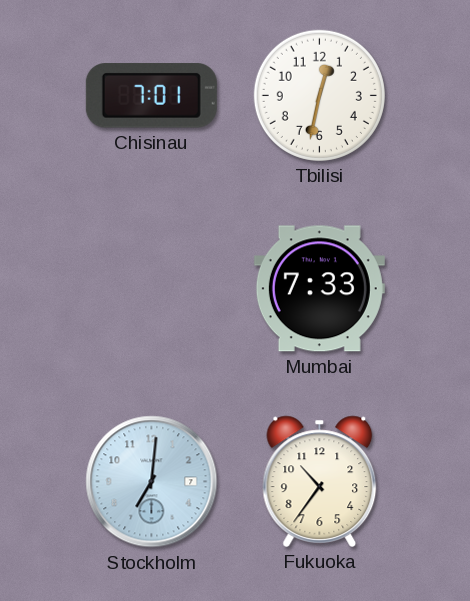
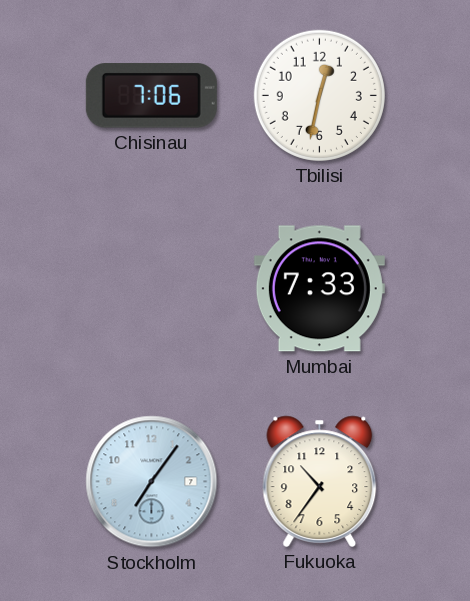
Chisinau: 7:01 -> 7:06
Stockholm: 7:01 -> 7:06
